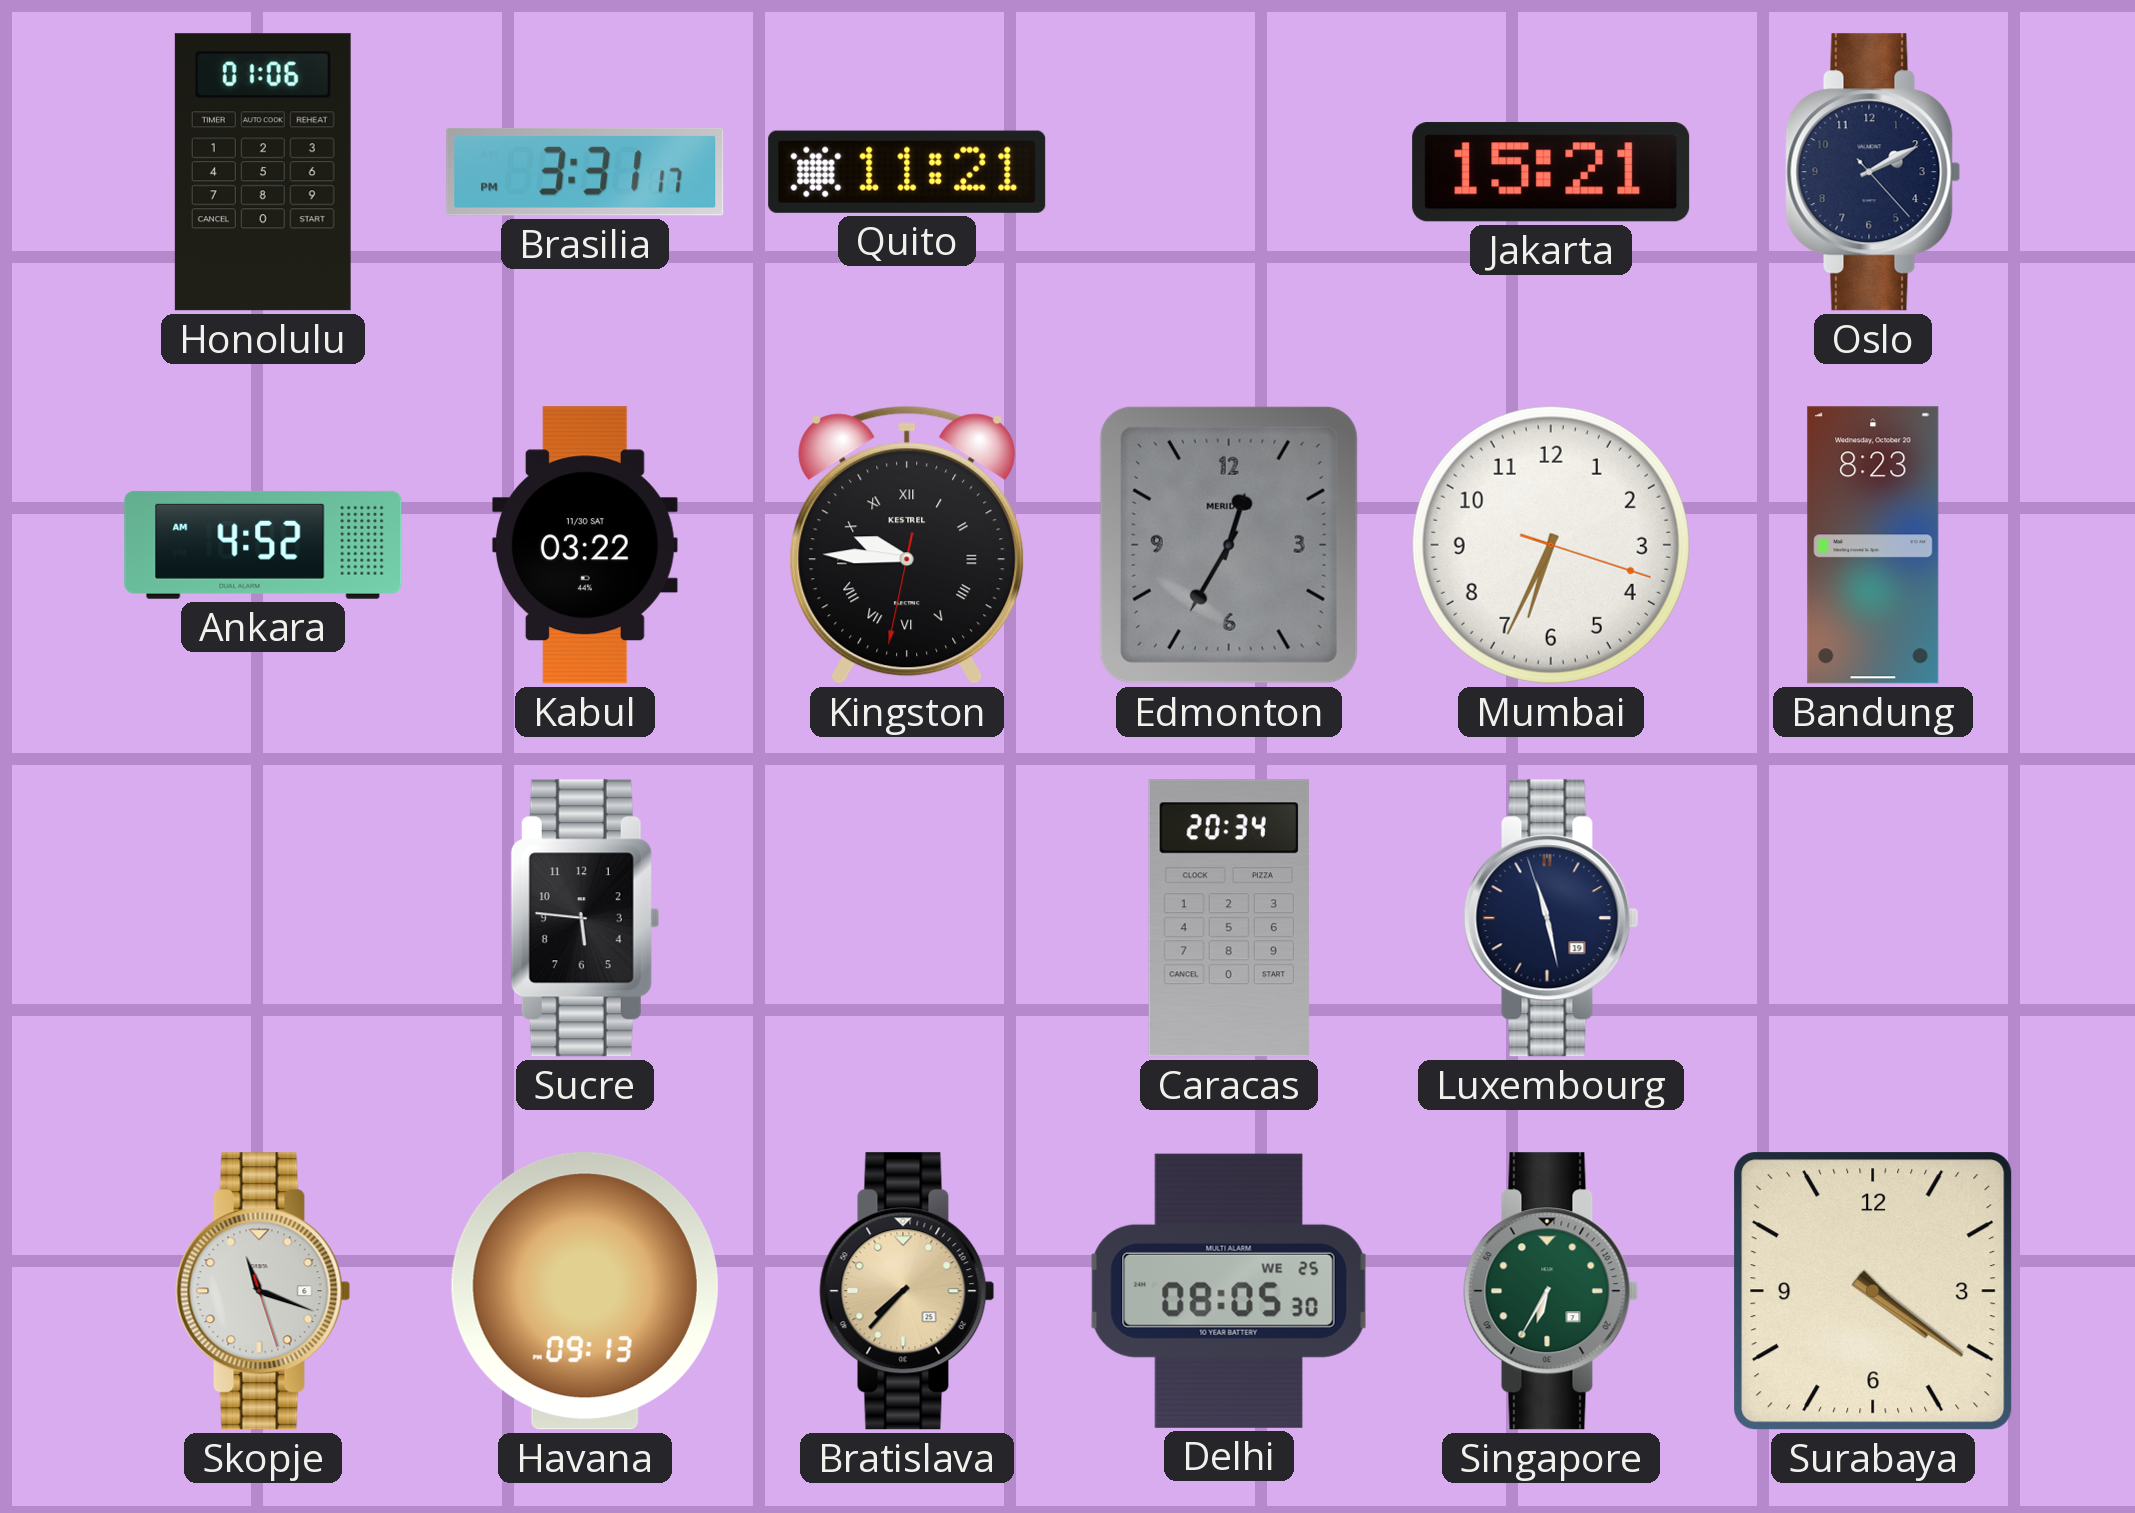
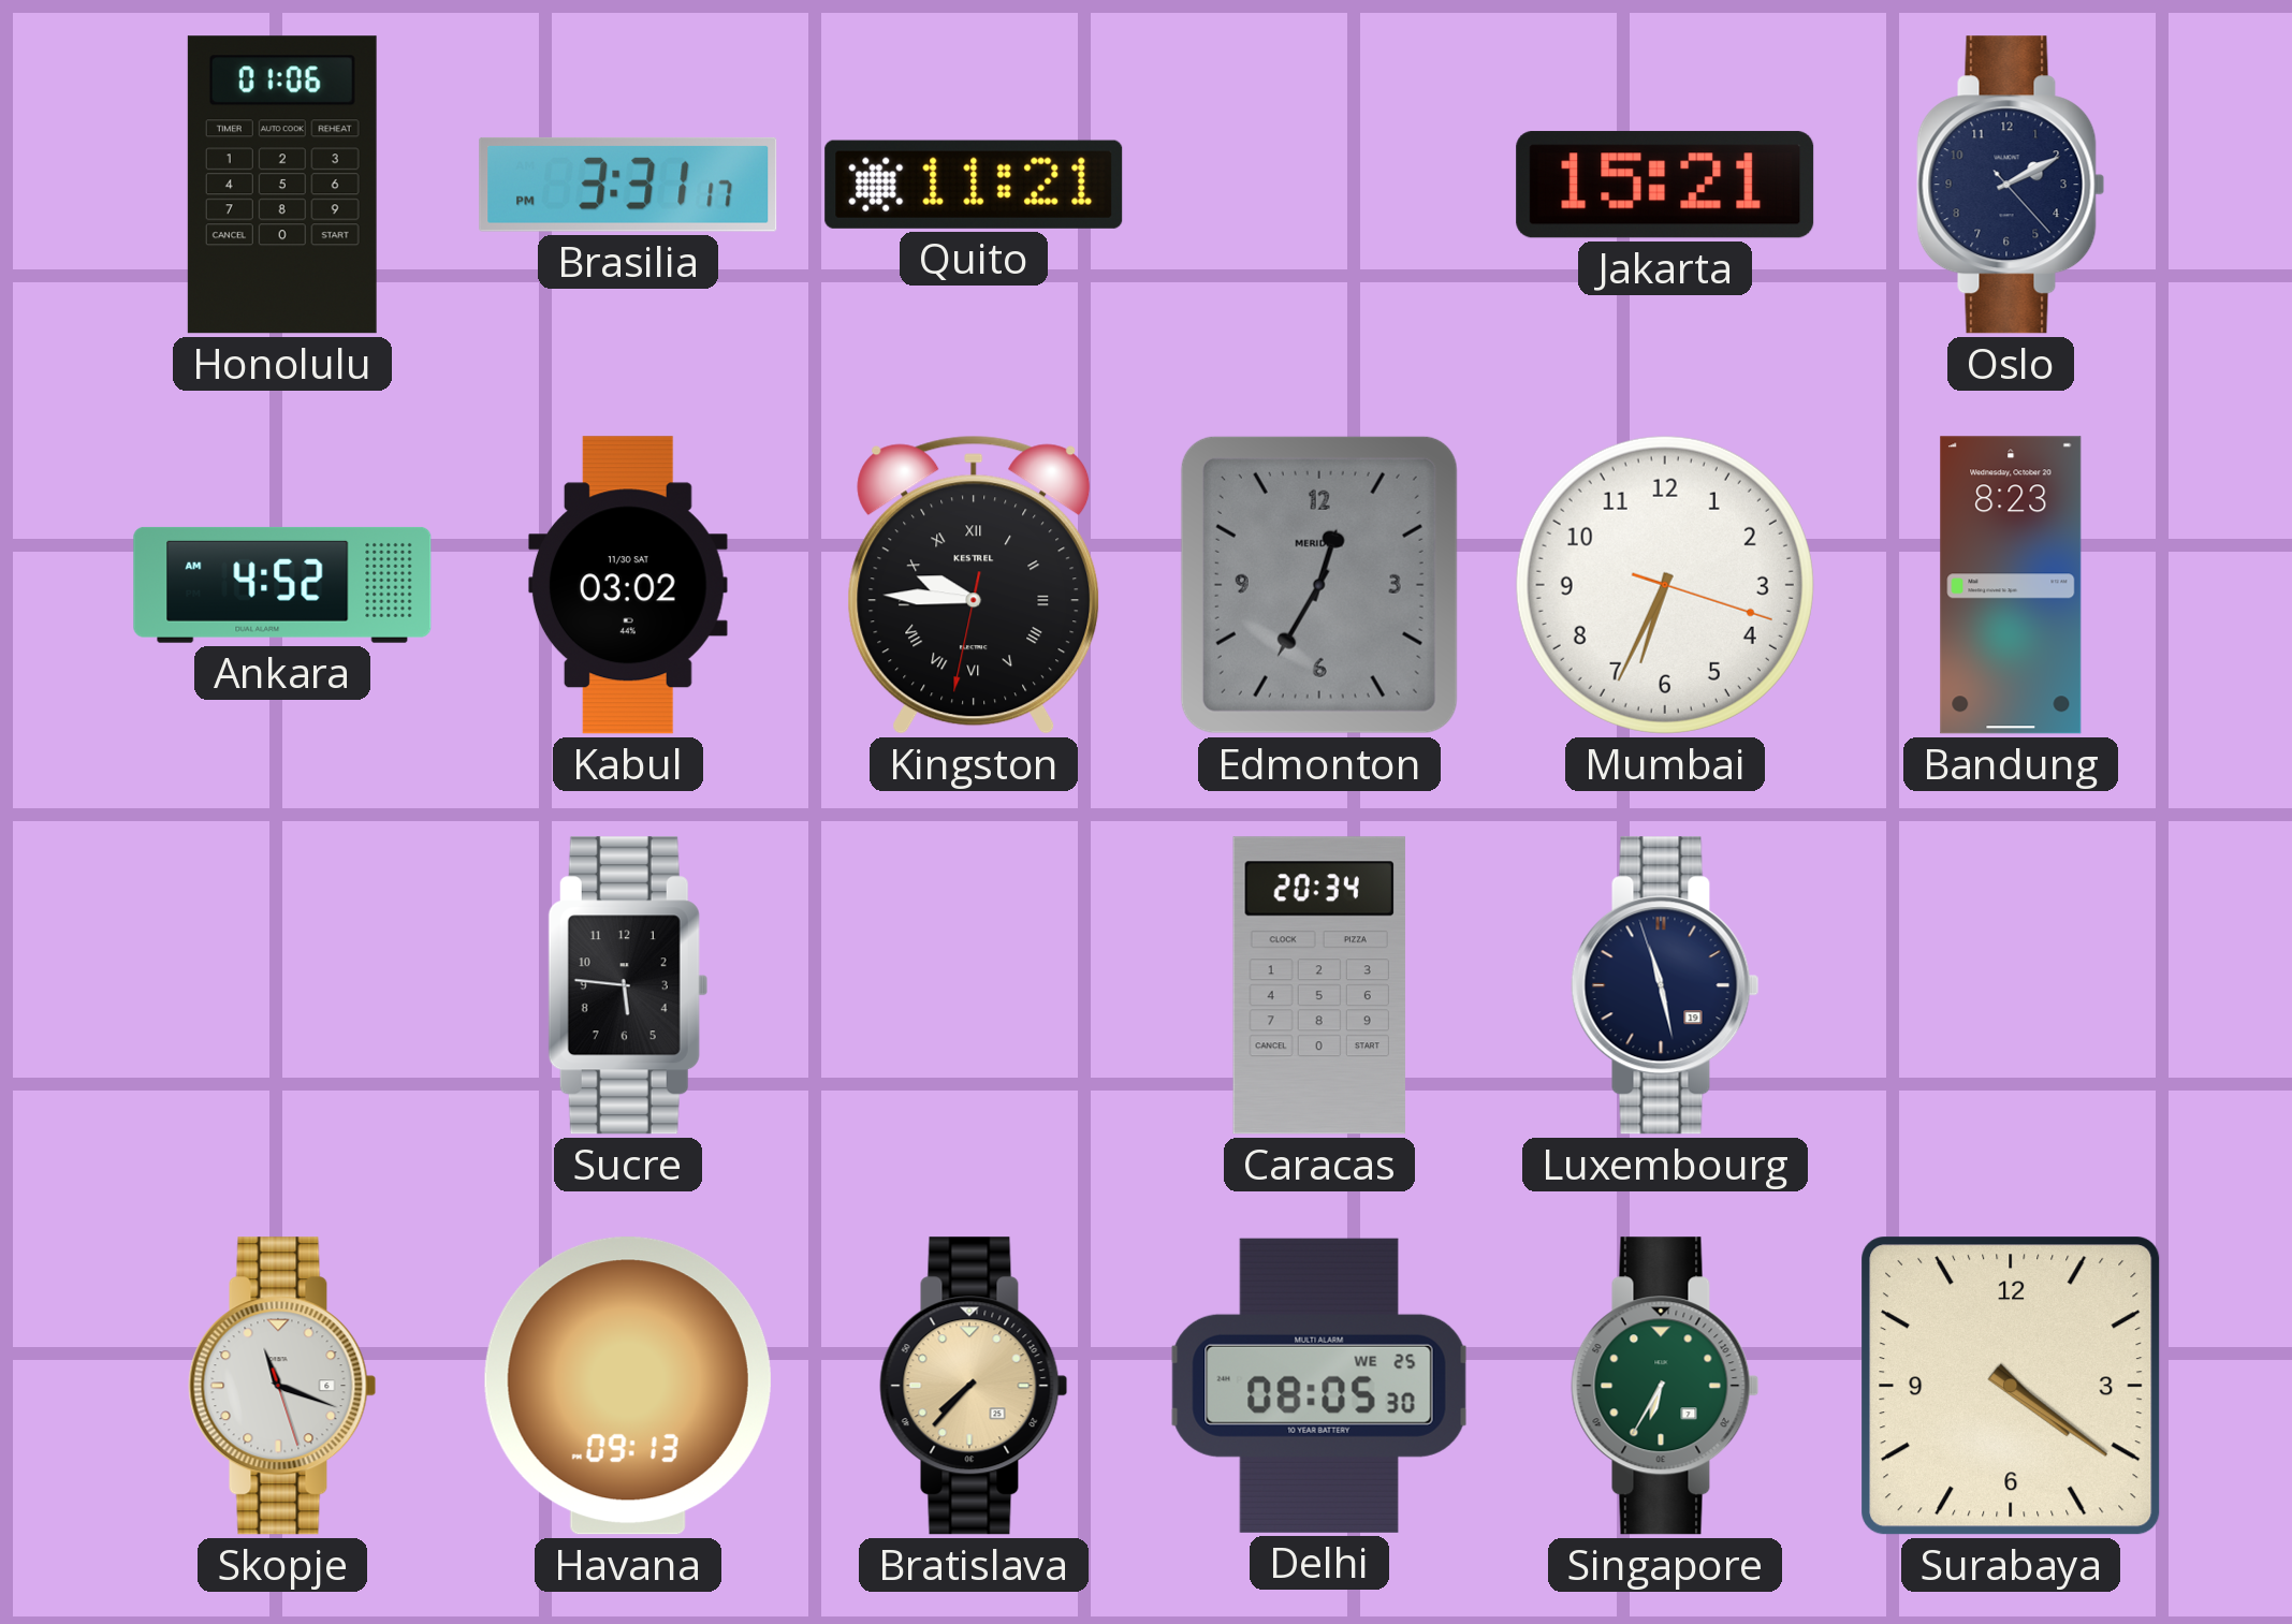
Kabul: 03:22 -> 03:02
